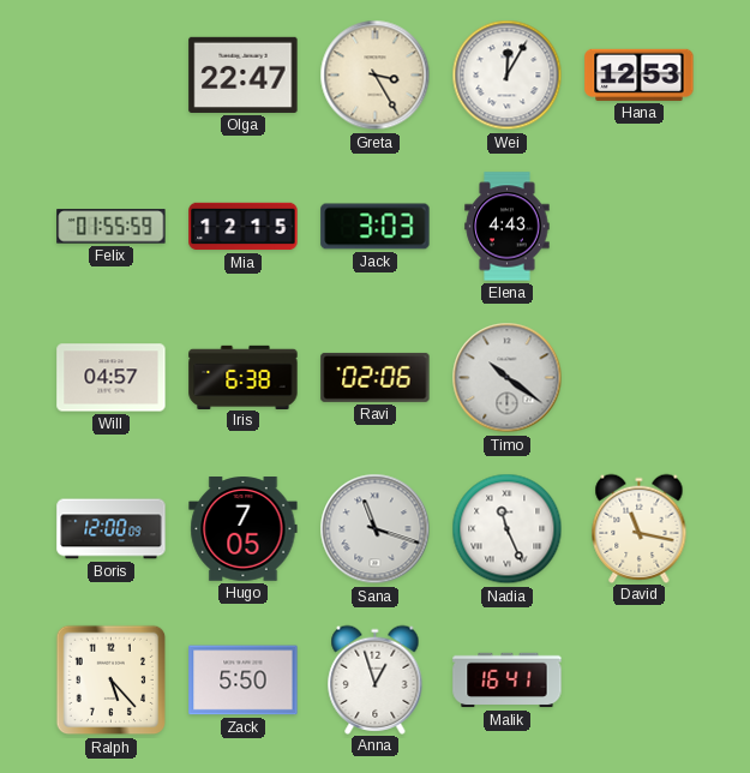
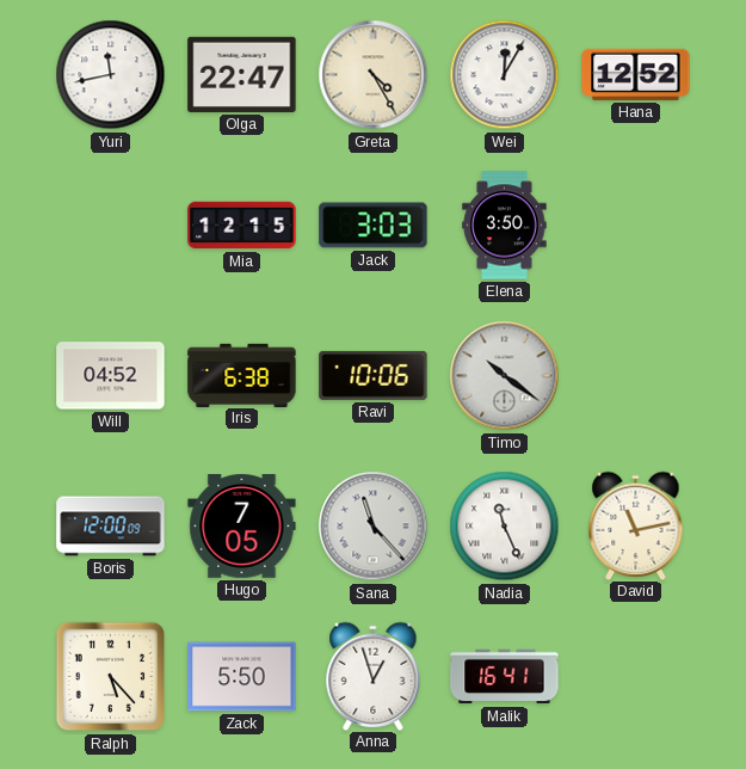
Yuri: none -> 11:43
Greta: 3:25 -> 4:25
Hana: 12:53 -> 12:52
Felix: 01:55 -> none
Elena: 4:43 -> 3:50
Will: 04:57 -> 04:52
Ravi: 02:06 -> 10:06
Sana: 11:18 -> 11:23
David: 11:17 -> 11:13
